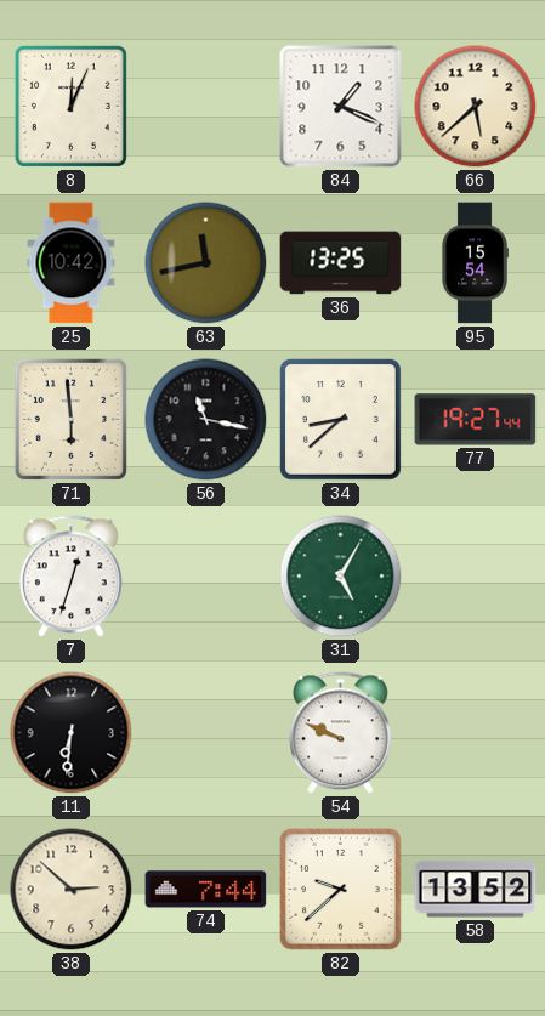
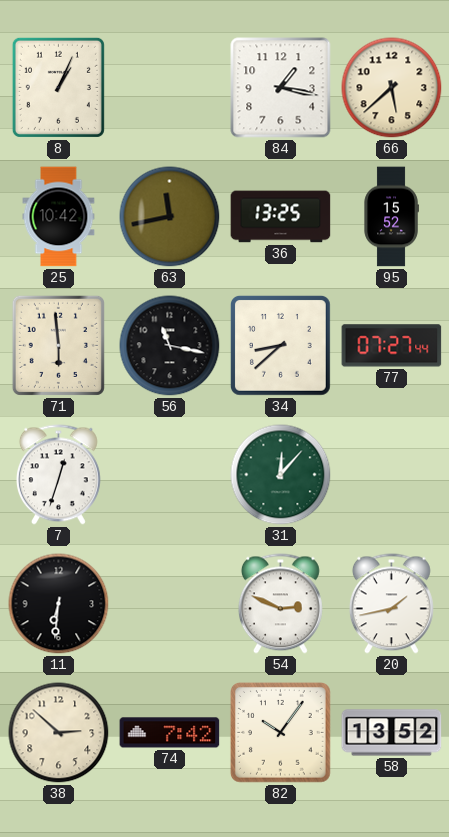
8: 12:04 -> 1:04
84: 1:19 -> 1:17
95: 15:54 -> 15:52
77: 19:27 -> 07:27
31: 5:05 -> 12:07
54: 9:49 -> 2:49
20: none -> 1:43
74: 7:44 -> 7:42
82: 9:38 -> 10:06
